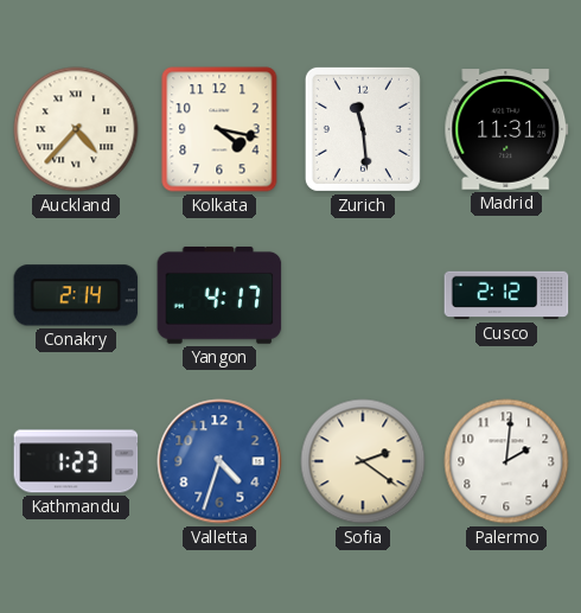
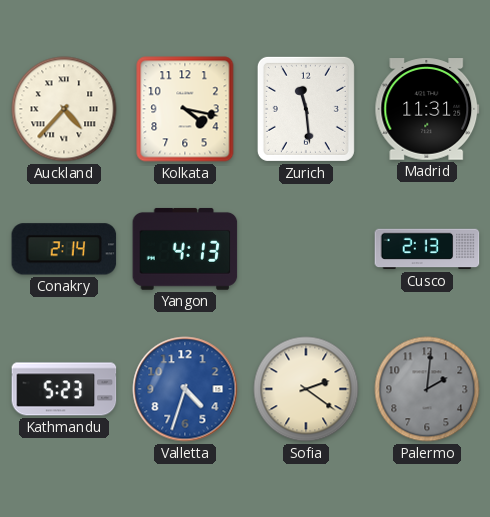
Yangon: 4:17 -> 4:13
Cusco: 2:12 -> 2:13
Kathmandu: 1:23 -> 5:23
Palermo dial: white -> grey
